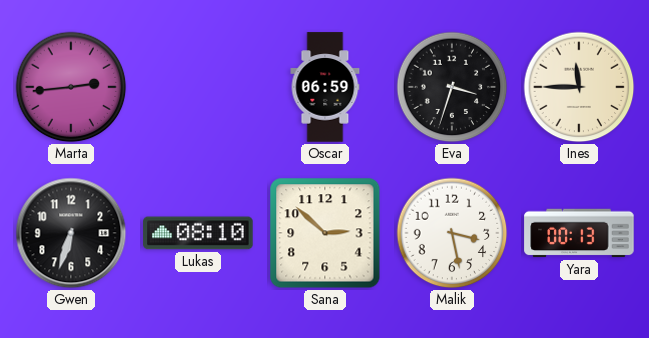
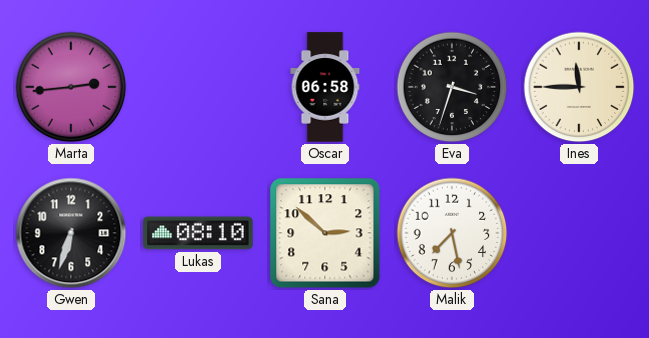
Oscar: 06:59 -> 06:58
Malik: 3:28 -> 7:28
Yara: 00:13 -> none
